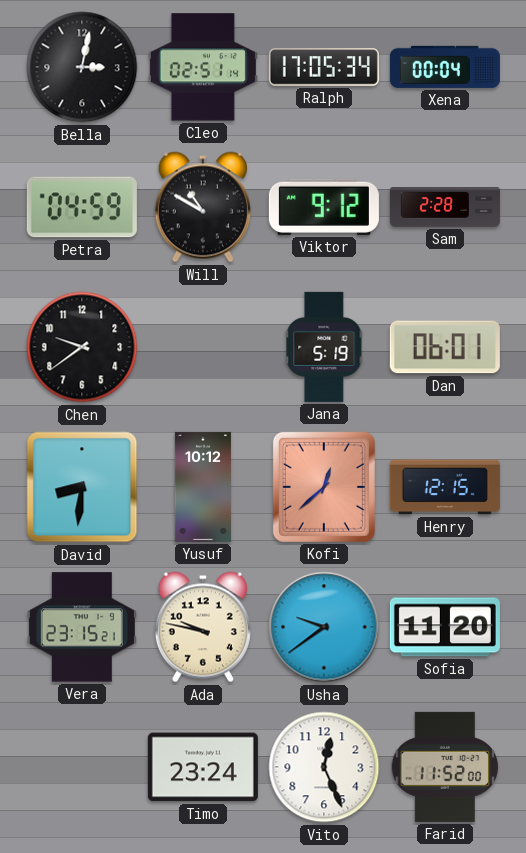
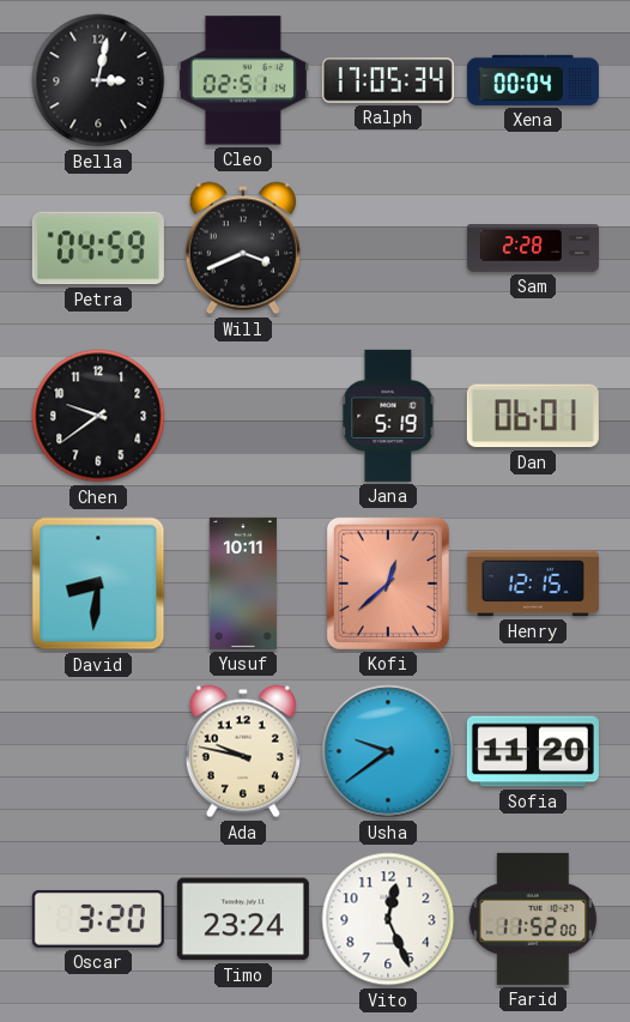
Will: 10:50 -> 3:41
Viktor: 9:12 -> none
Yusuf: 10:12 -> 10:11
Vera: 23:15 -> none
Oscar: none -> 3:20
